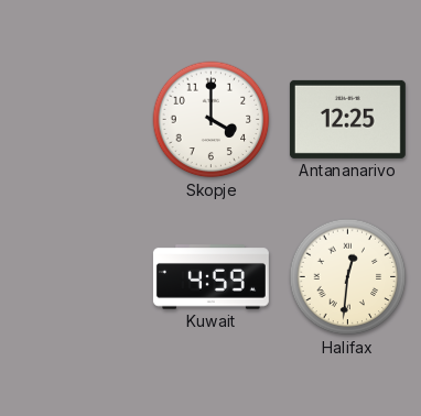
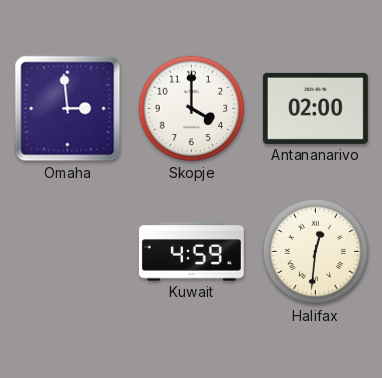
Omaha: none -> 2:59
Antananarivo: 12:25 -> 02:00
